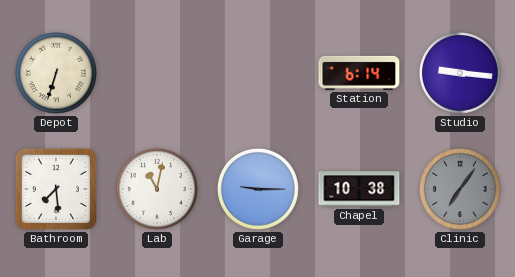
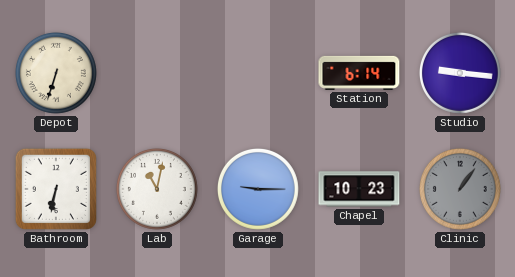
Bathroom: 7:29 -> 6:32
Chapel: 10:38 -> 10:23
Clinic: 7:06 -> 1:06
